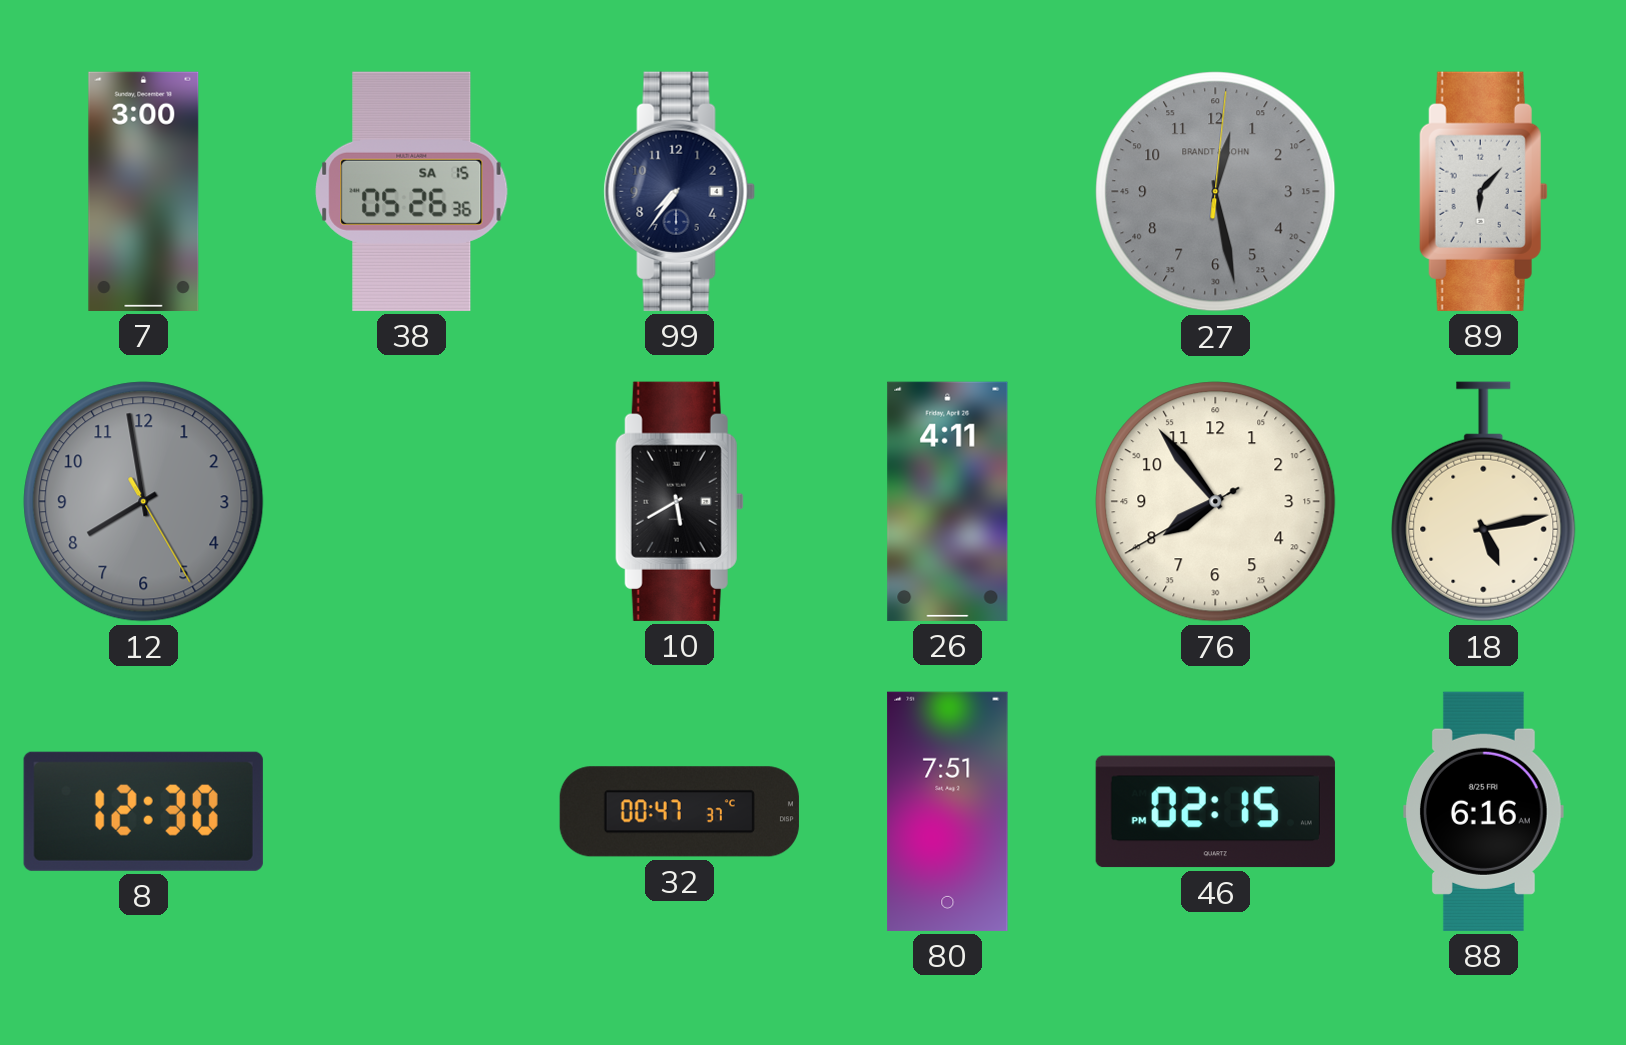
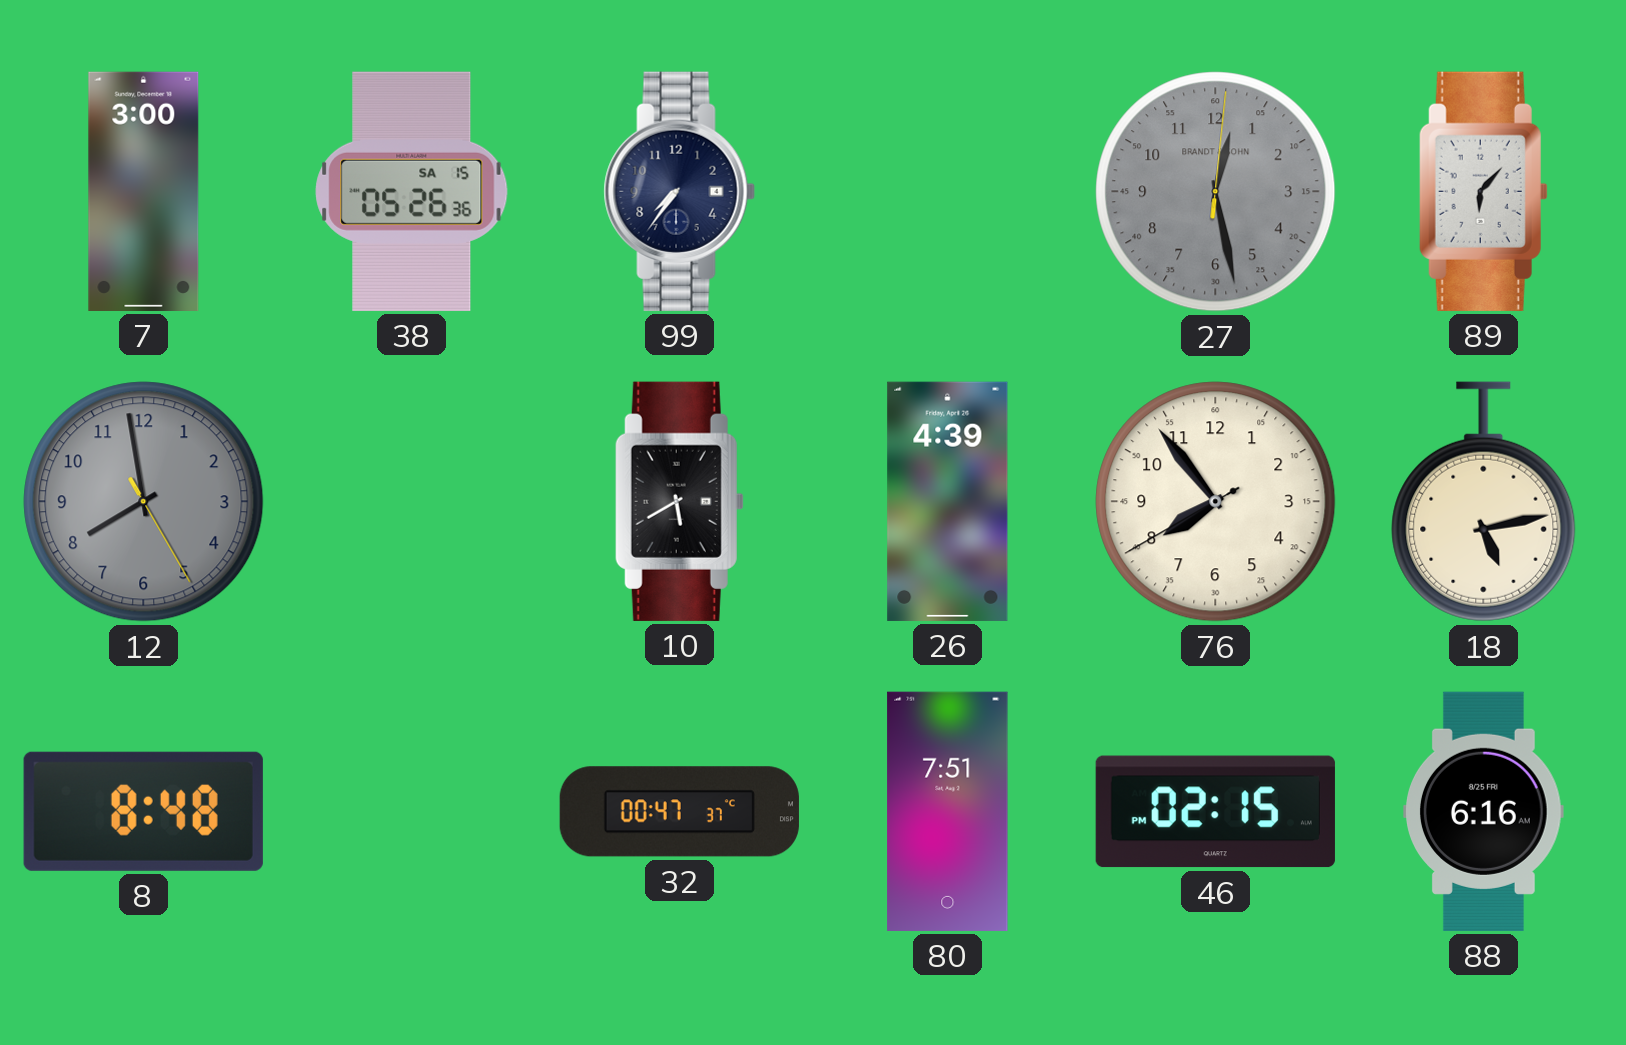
26: 4:11 -> 4:39
8: 12:30 -> 8:48
